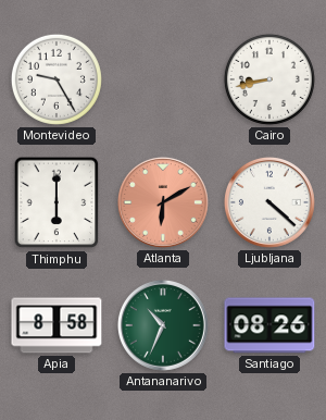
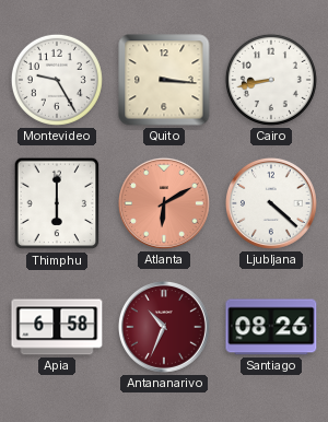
Quito: none -> 3:16
Apia: 8:58 -> 6:58
Antananarivo dial: green -> burgundy
